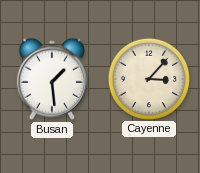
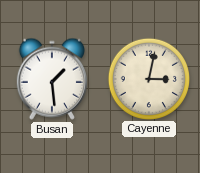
Cayenne: 3:07 -> 3:02
